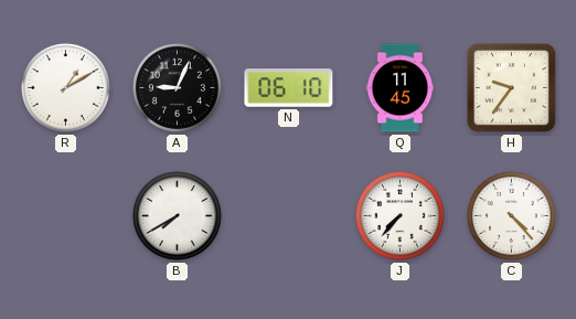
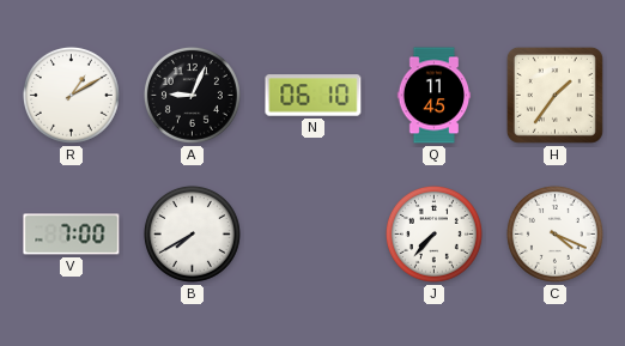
H: 9:36 -> 1:36
V: none -> 7:00
C: 4:23 -> 4:19
